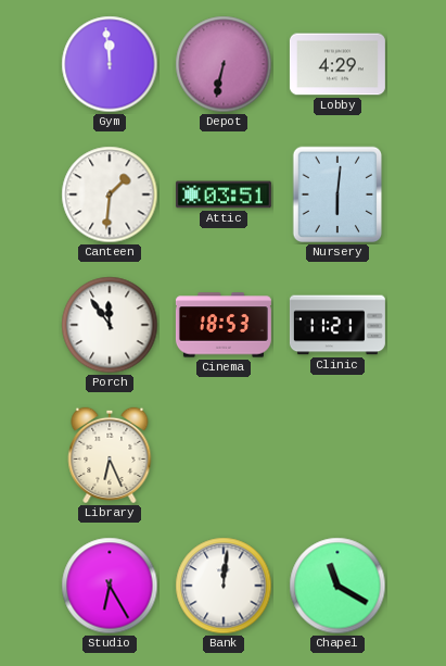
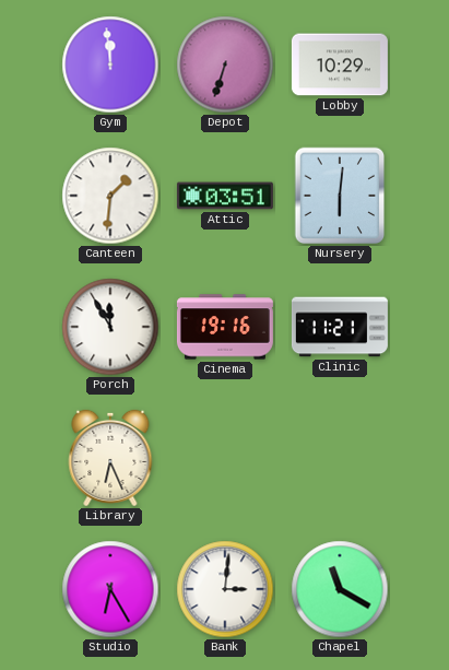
Depot: 6:32 -> 6:33
Lobby: 4:29 -> 10:29
Porch: 11:54 -> 11:55
Cinema: 18:53 -> 19:16
Bank: 12:01 -> 3:01
